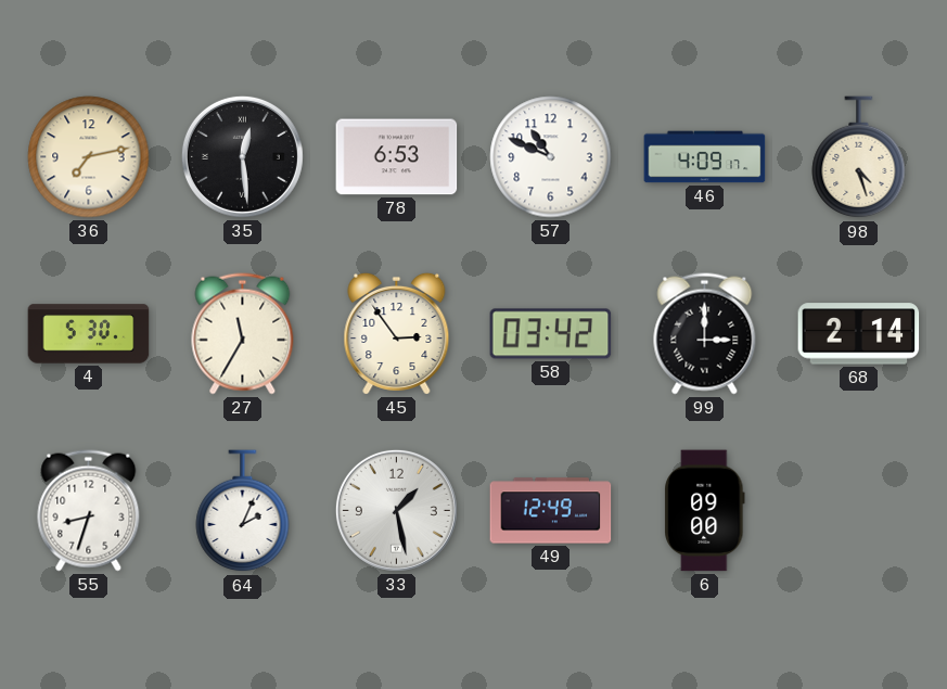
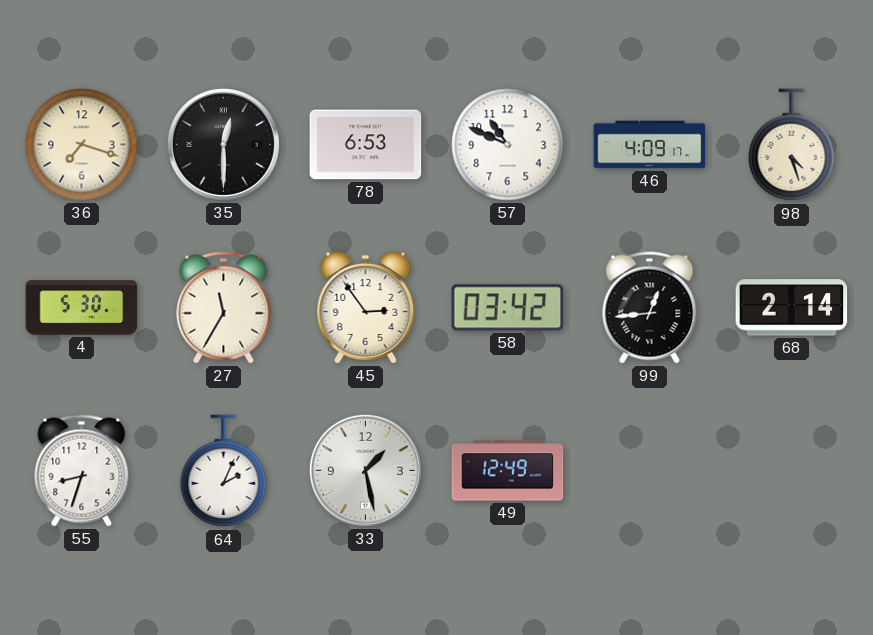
36: 7:13 -> 7:18
35: 12:29 -> 12:30
99: 3:00 -> 12:44
6: 09:00 -> none
